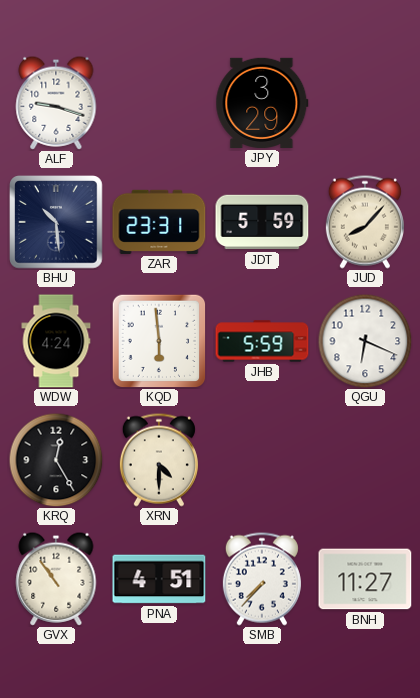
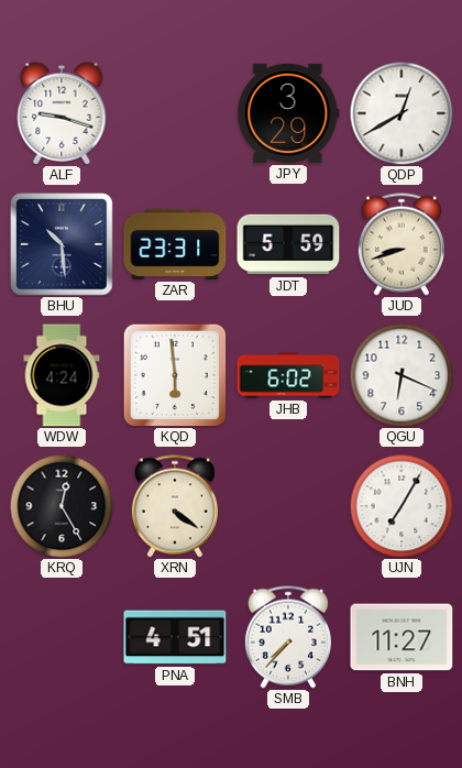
QDP: none -> 12:40
JUD: 8:07 -> 8:42
JHB: 5:59 -> 6:02
XRN: 4:30 -> 4:21
UJN: none -> 7:05
GVX: 10:54 -> none
